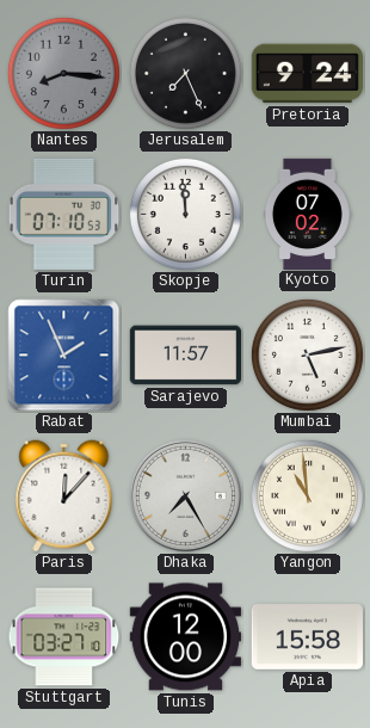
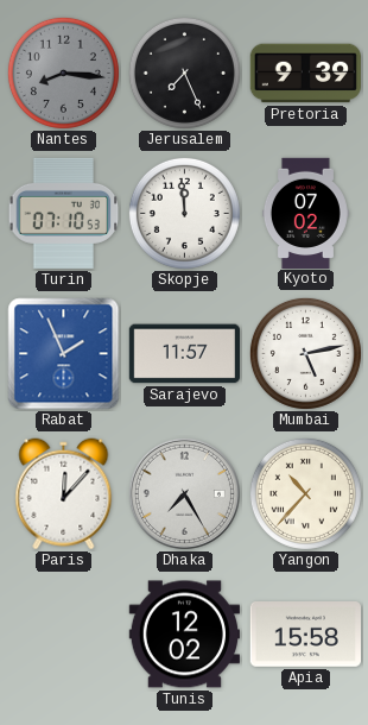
Pretoria: 9:24 -> 9:39
Yangon: 10:59 -> 10:37
Stuttgart: 03:27 -> none
Tunis: 12:00 -> 12:02
